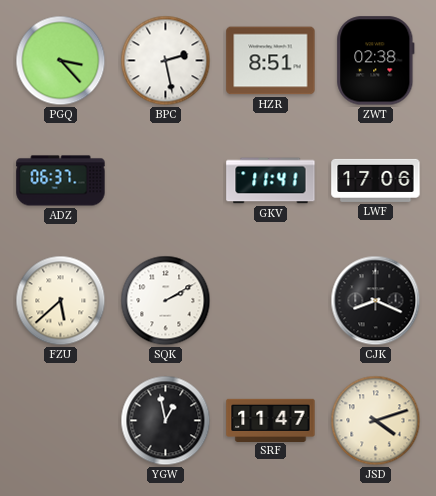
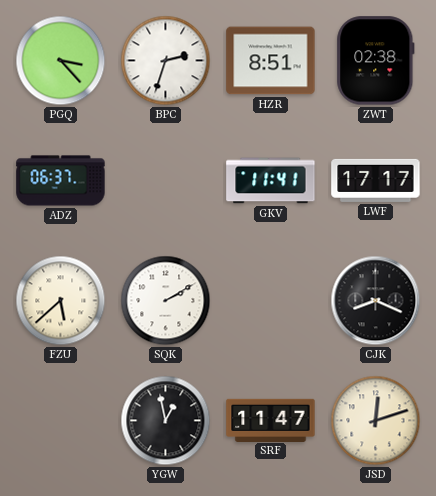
BPC: 2:28 -> 2:33
LWF: 17:06 -> 17:17
JSD: 4:12 -> 12:12
